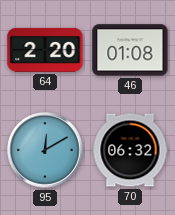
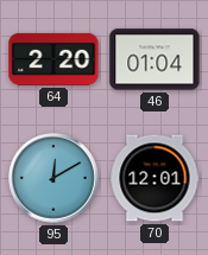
46: 01:08 -> 01:04
70: 06:32 -> 12:01
